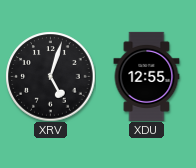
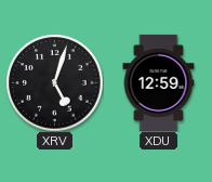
XDU: 12:55 -> 12:59
